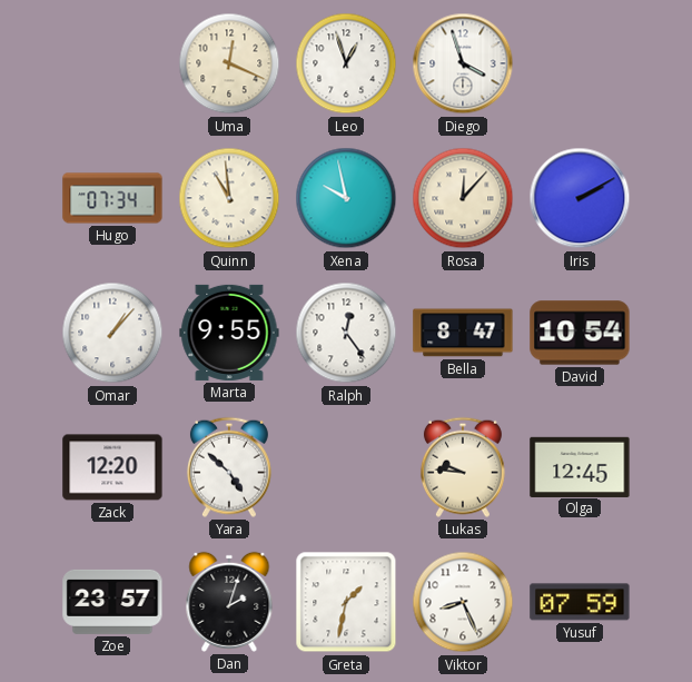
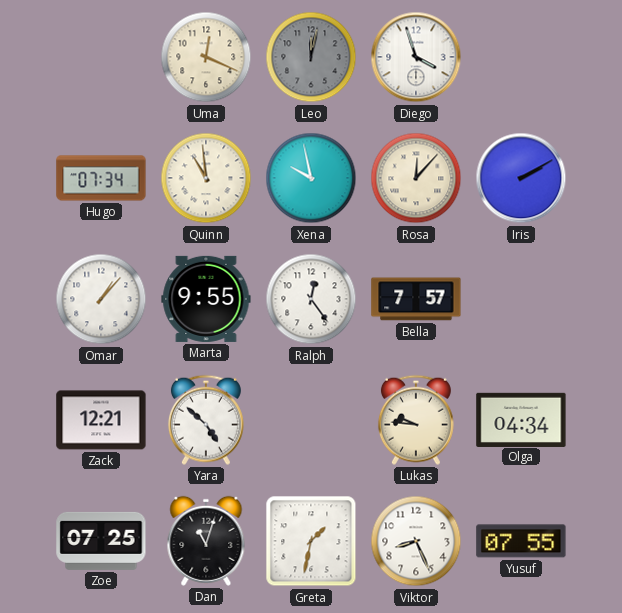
Leo: 12:57 -> 12:02
Leo dial: white -> grey
Bella: 8:47 -> 7:57
David: 10:54 -> none
Zack: 12:20 -> 12:21
Olga: 12:45 -> 04:34
Zoe: 23:57 -> 07:25
Dan: 2:03 -> 11:03
Yusuf: 07:59 -> 07:55
